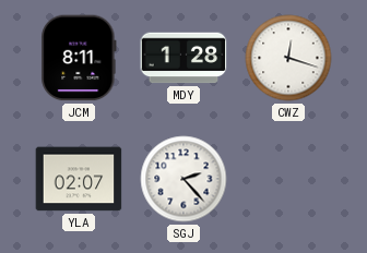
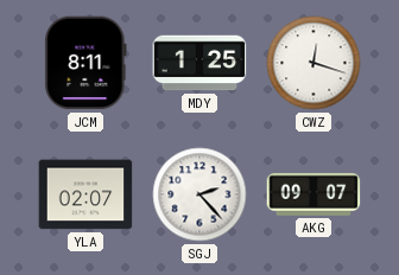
MDY: 1:28 -> 1:25
AKG: none -> 09:07
